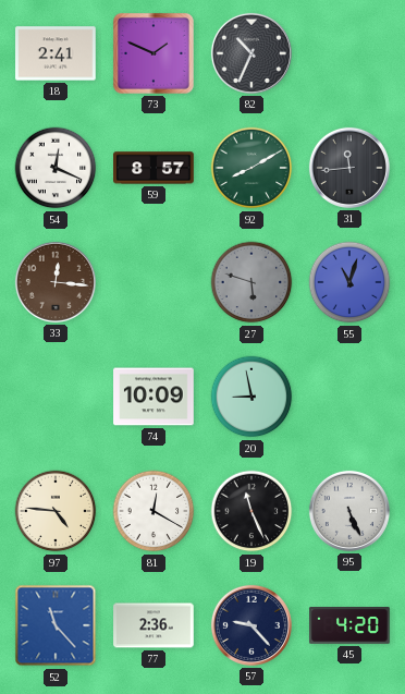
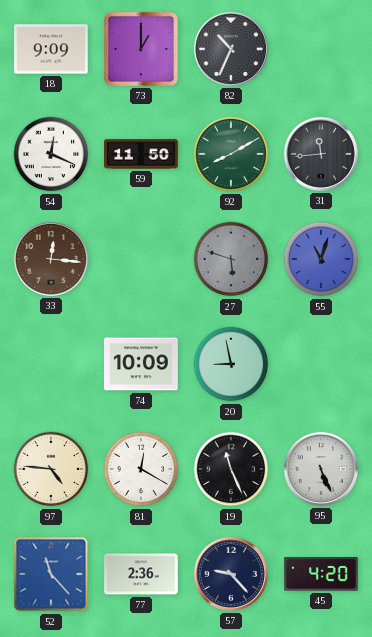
18: 2:41 -> 9:09
73: 1:49 -> 1:00
59: 8:57 -> 11:50
